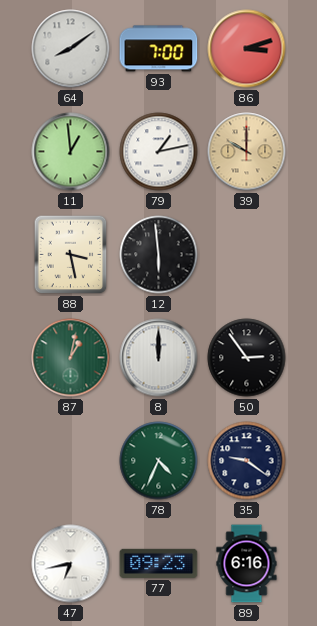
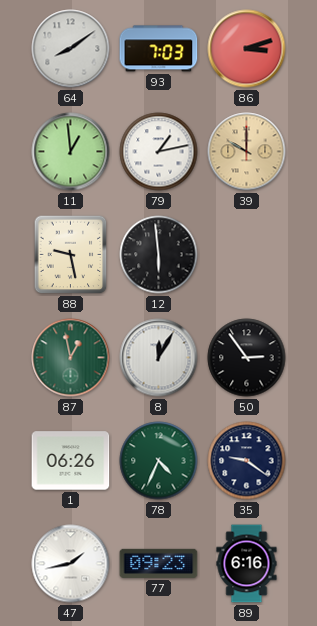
93: 7:00 -> 7:03
88: 3:28 -> 9:28
87: 1:02 -> 12:58
8: 12:00 -> 12:05
1: none -> 06:26
47: 6:43 -> 1:43
